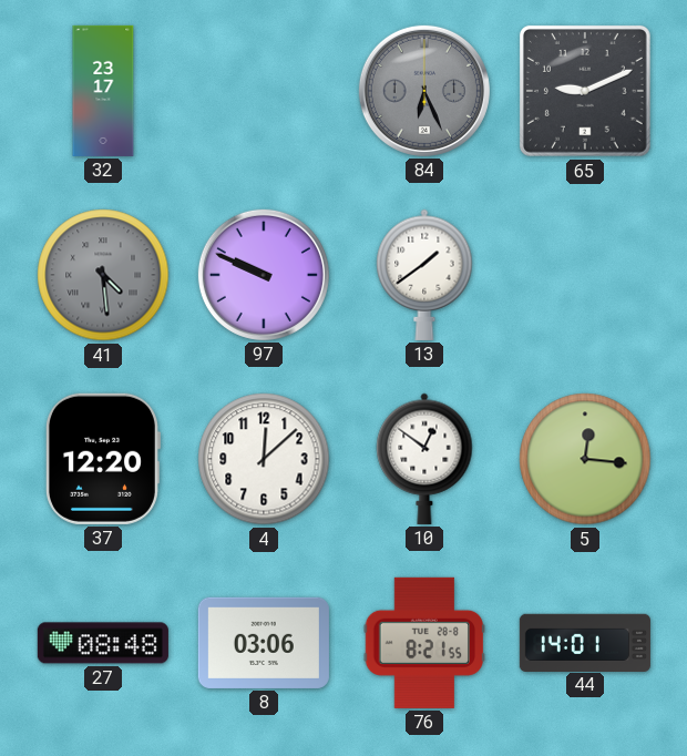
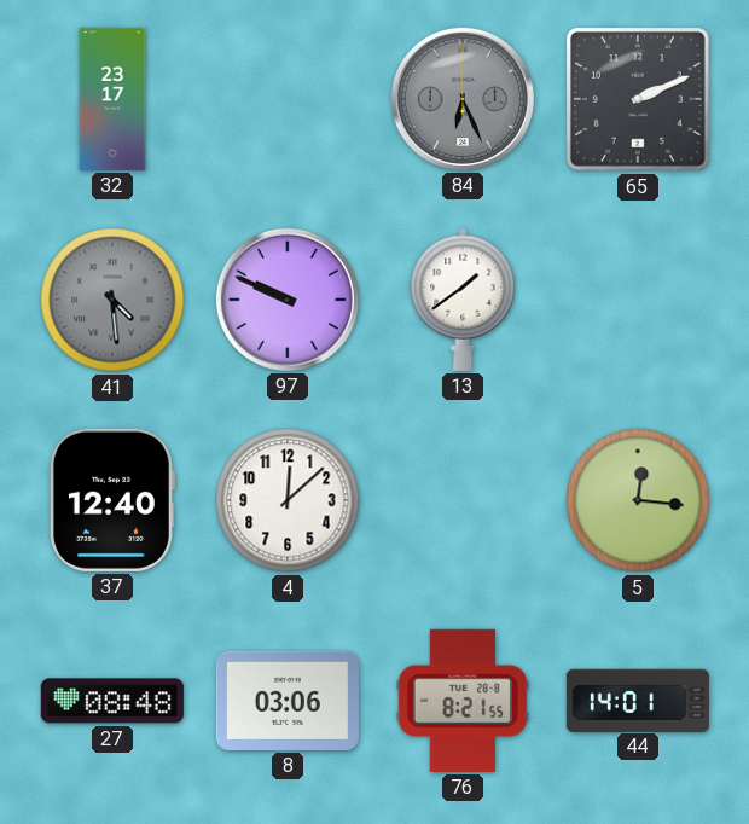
65: 9:11 -> 2:11
37: 12:20 -> 12:40
10: 12:51 -> none
